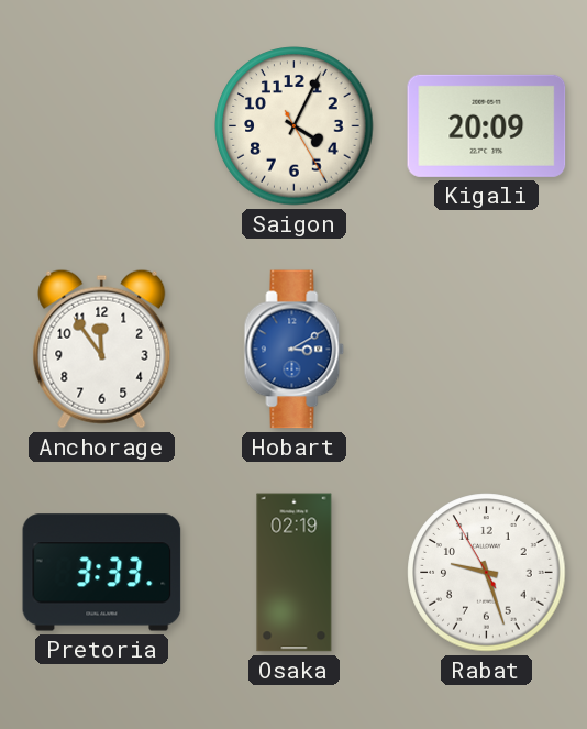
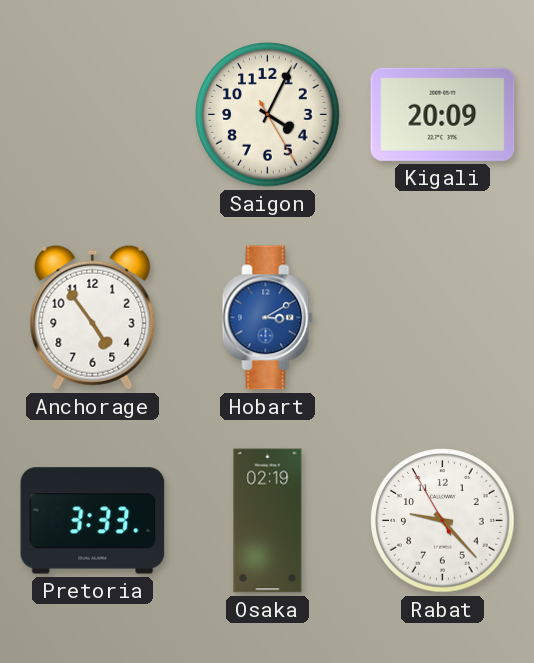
Anchorage: 11:54 -> 4:54
Rabat: 9:26 -> 9:22
